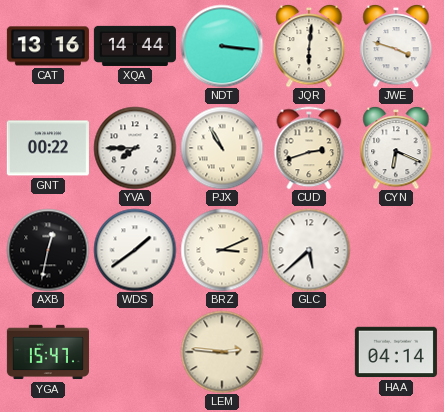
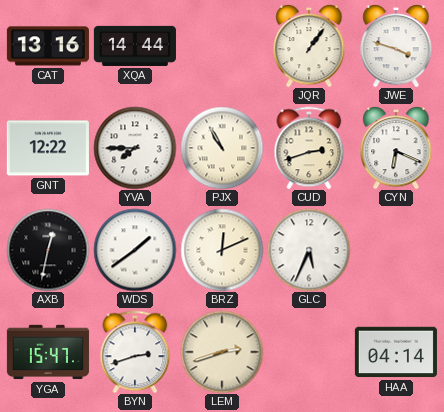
NDT: 3:16 -> none
JQR: 6:01 -> 1:06
GNT: 00:22 -> 12:22
BRZ: 3:11 -> 12:11
GLC: 5:38 -> 5:34
BYN: none -> 2:42
LEM: 2:46 -> 2:42
